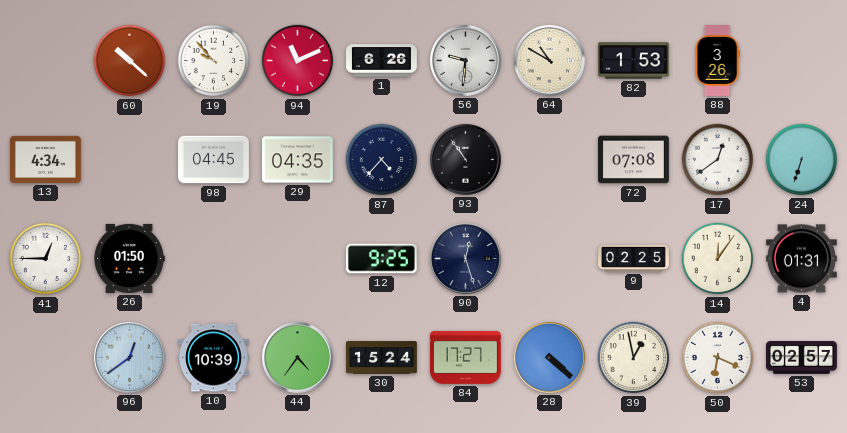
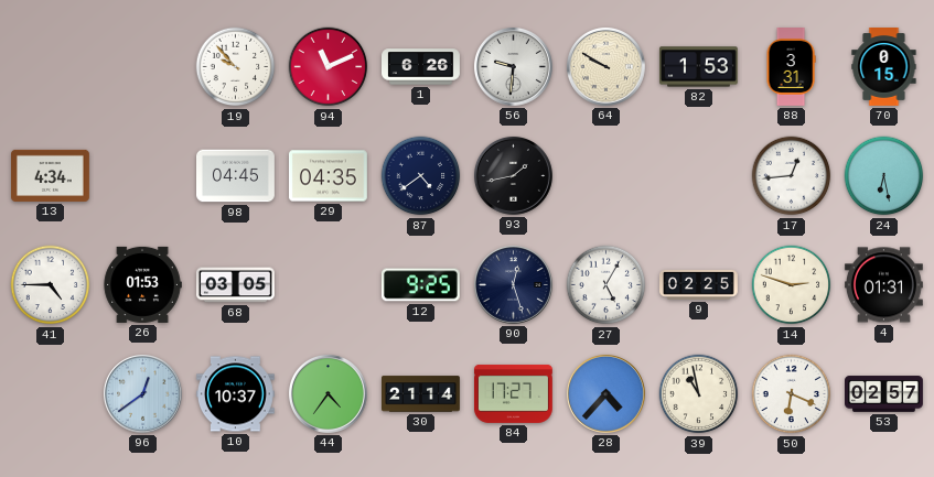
60: 10:22 -> none
64: 10:50 -> 9:50
88: 3:26 -> 3:31
70: none -> 0:15
87: 4:37 -> 4:39
93: 10:54 -> 1:43
72: 07:08 -> none
17: 12:39 -> 12:44
24: 6:33 -> 6:28
41: 12:45 -> 4:45
26: 01:50 -> 01:53
68: none -> 03:05
27: none -> 5:05
14: 12:06 -> 2:48
10: 10:39 -> 10:37
30: 15:24 -> 21:14
28: 4:22 -> 4:37
39: 12:58 -> 10:58
